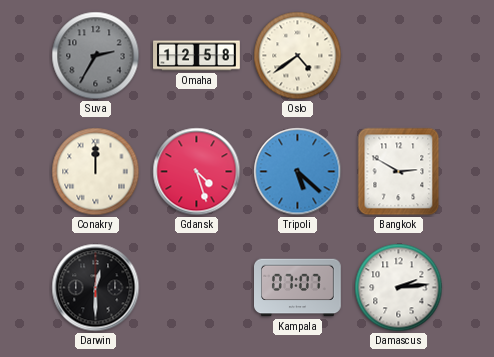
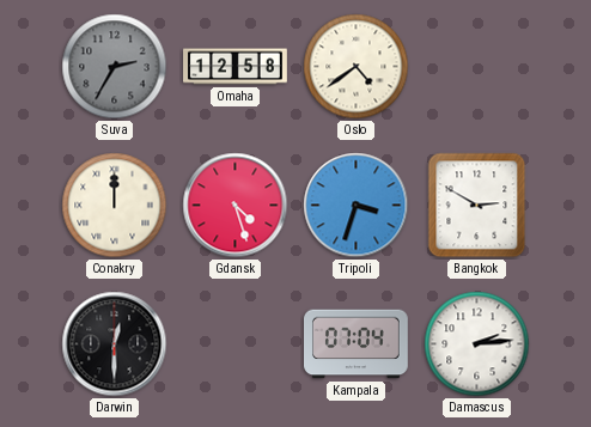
Tripoli: 5:22 -> 3:33
Kampala: 07:07 -> 07:04
